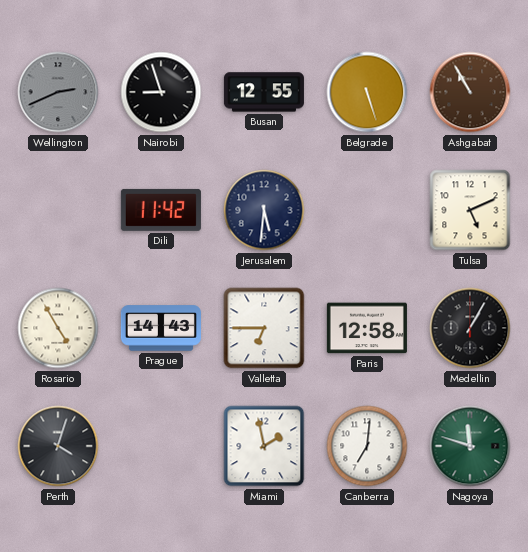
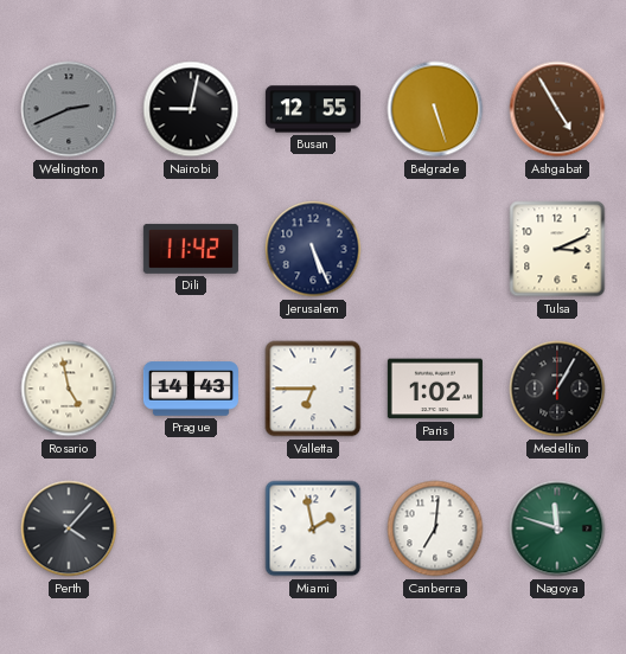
Nairobi: 8:57 -> 9:02
Ashgabat: 10:55 -> 4:55
Jerusalem: 5:31 -> 5:26
Tulsa: 5:11 -> 3:11
Rosario: 4:55 -> 4:58
Paris: 12:58 -> 1:02
Perth: 4:03 -> 4:07
